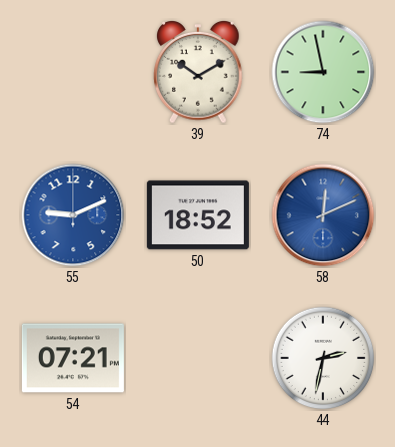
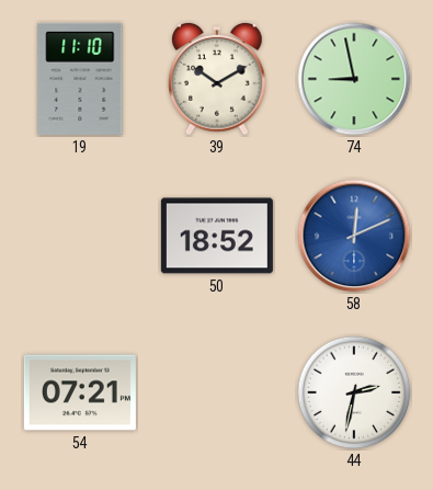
19: none -> 11:10
55: 9:11 -> none
